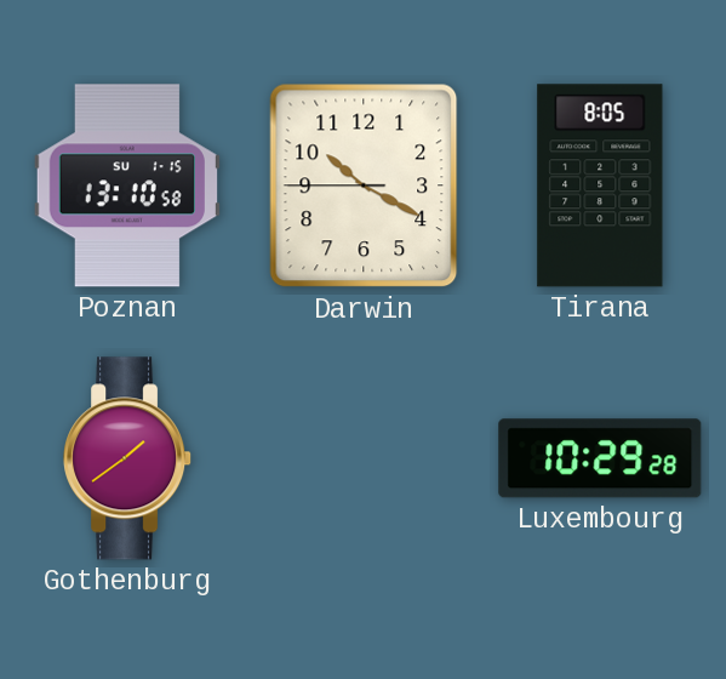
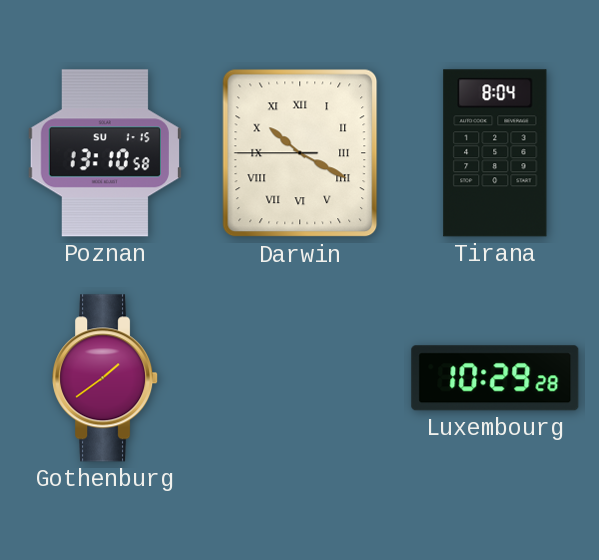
Darwin numerals: Arabic -> Roman
Tirana: 8:05 -> 8:04
